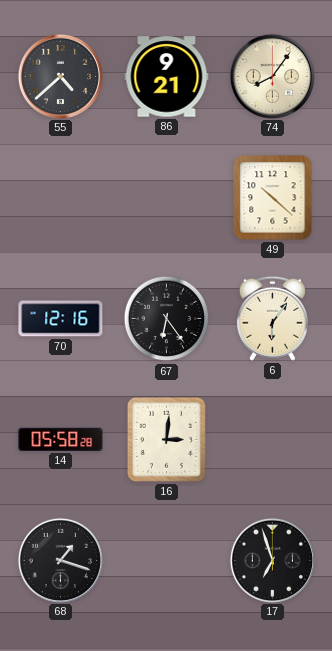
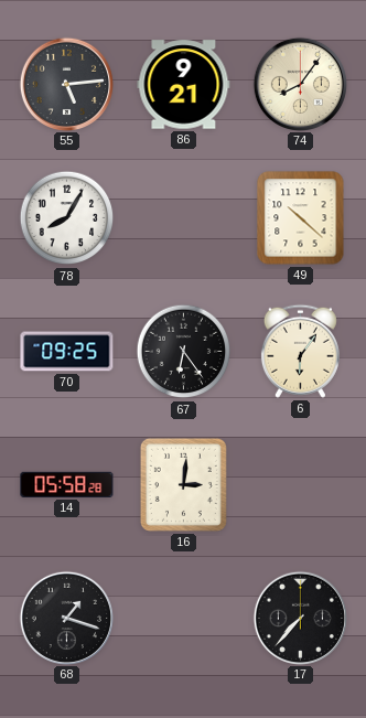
55: 4:38 -> 5:14
78: none -> 8:05
70: 12:16 -> 09:25
17: 6:57 -> 7:37
